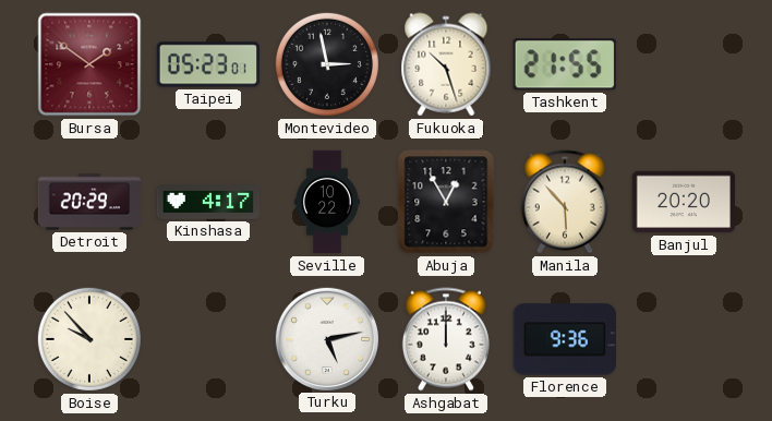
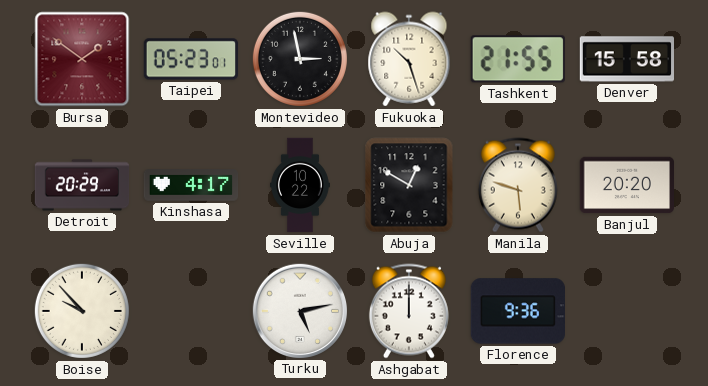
Denver: none -> 15:58
Abuja: 12:55 -> 12:50
Manila: 5:53 -> 5:48
